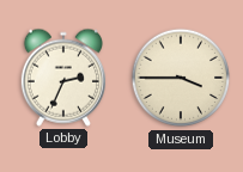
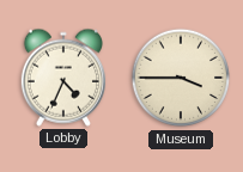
Lobby: 2:34 -> 4:34
